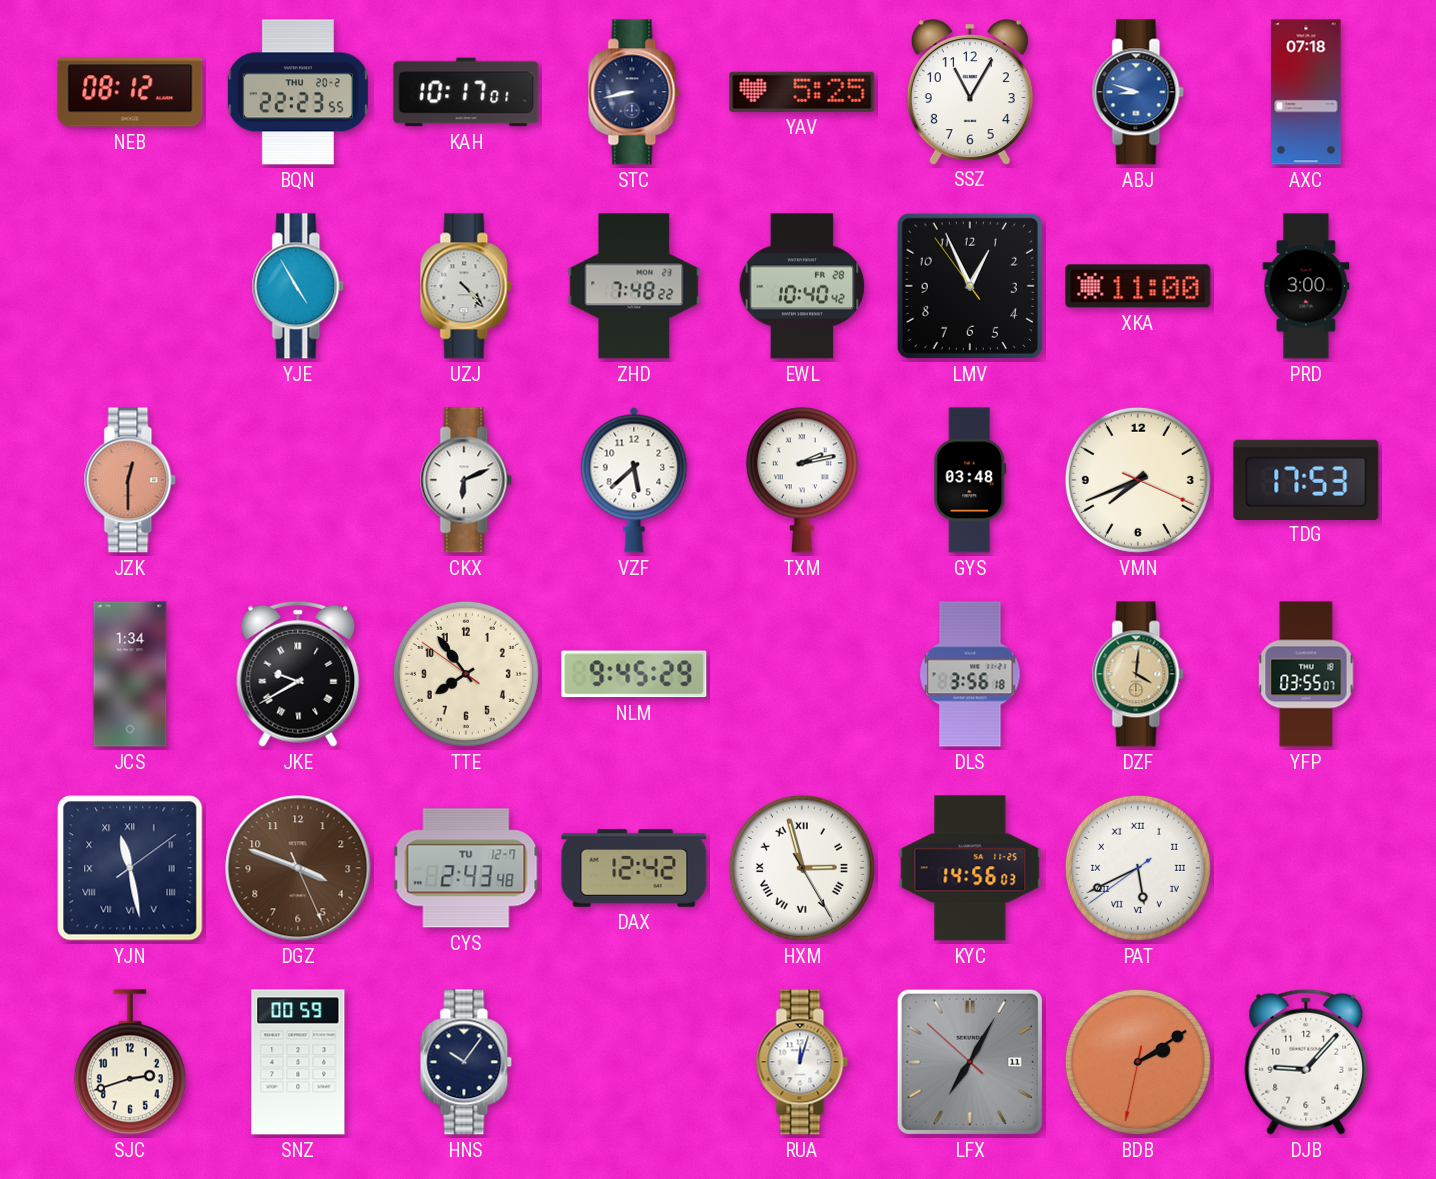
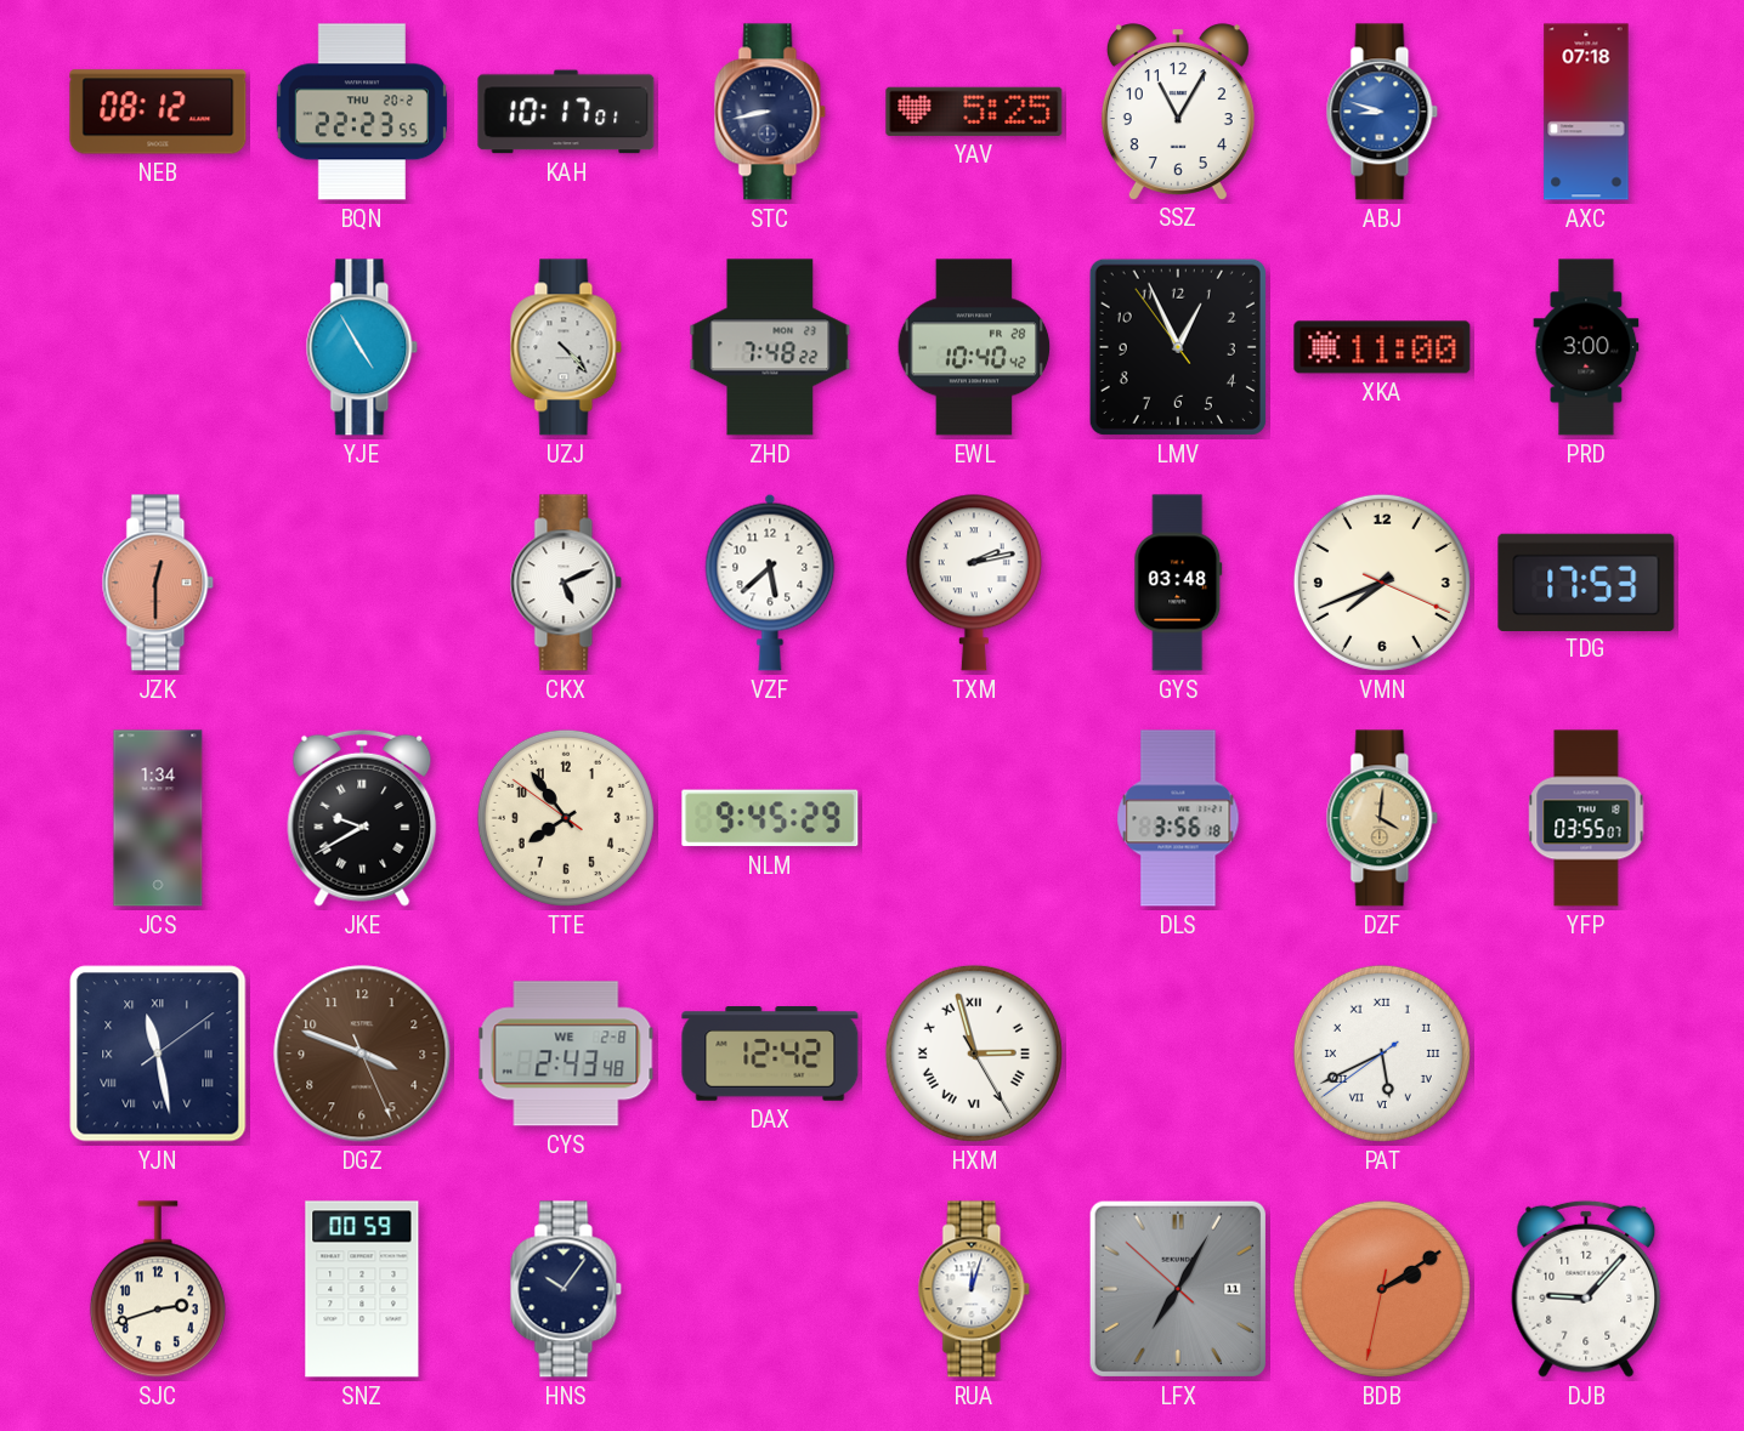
CKX: 6:11 -> 5:11
CYS date: TU 12-7 -> WE 2-8
KYC: 14:56 -> none
